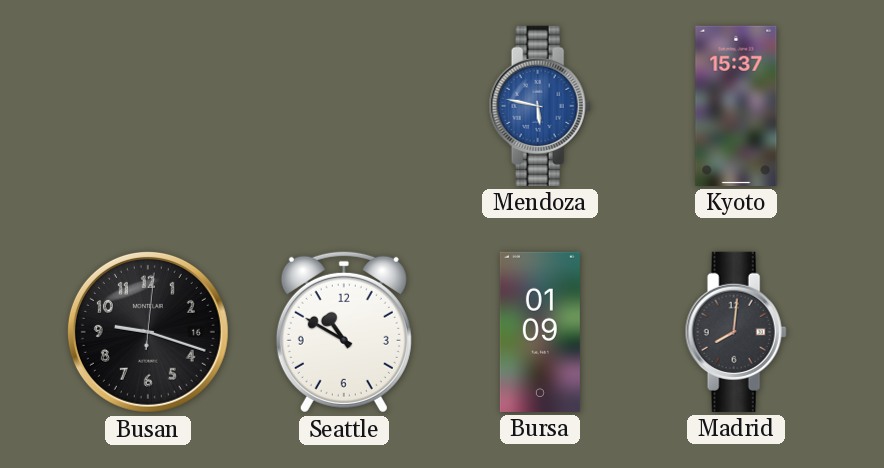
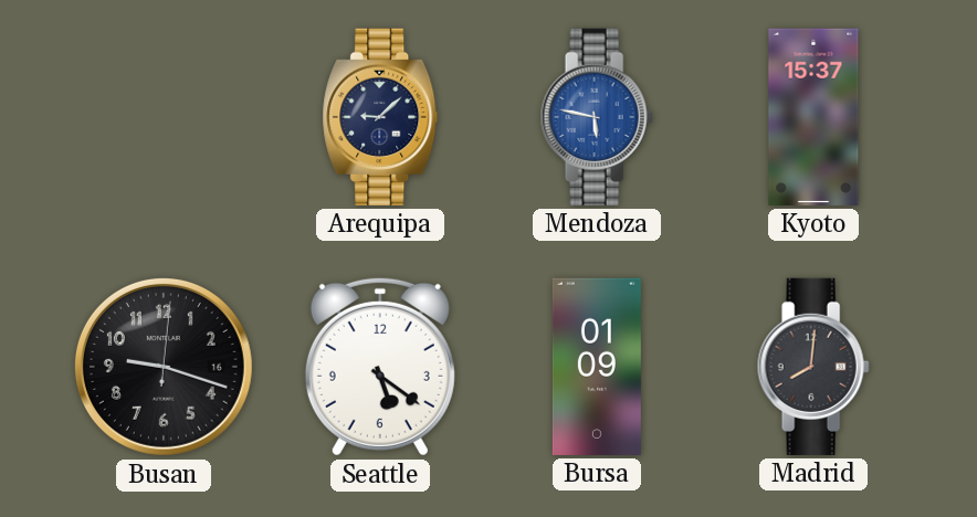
Arequipa: none -> 9:08
Seattle: 10:50 -> 5:21
